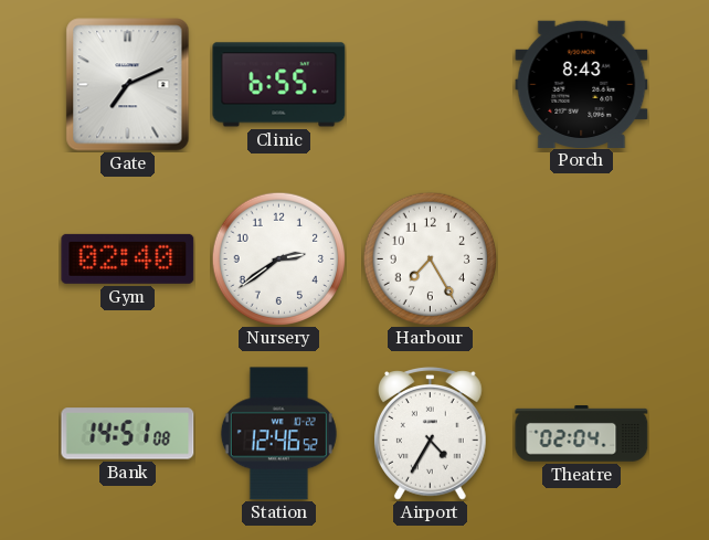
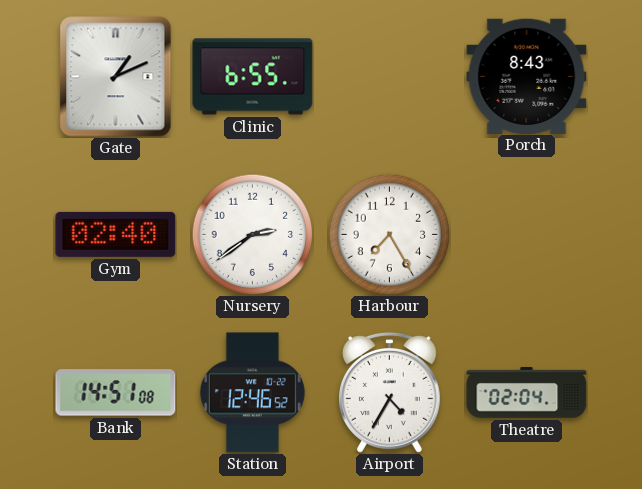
Gate: 7:11 -> 1:11
